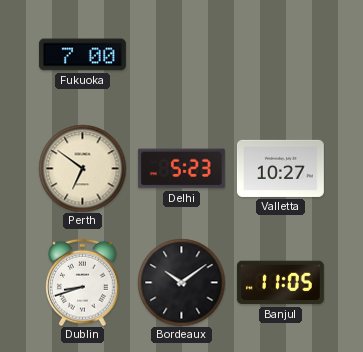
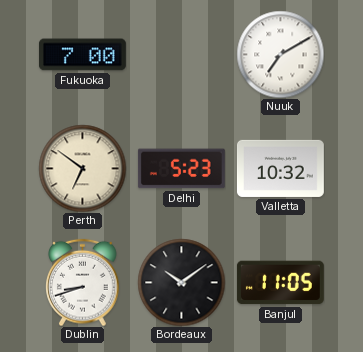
Nuuk: none -> 7:10
Valletta: 10:27 -> 10:32
